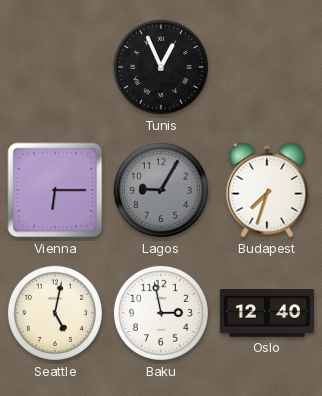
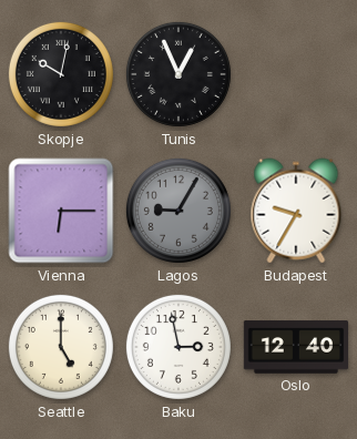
Skopje: none -> 10:02
Budapest: 7:33 -> 9:35
Seattle: 5:02 -> 5:00
